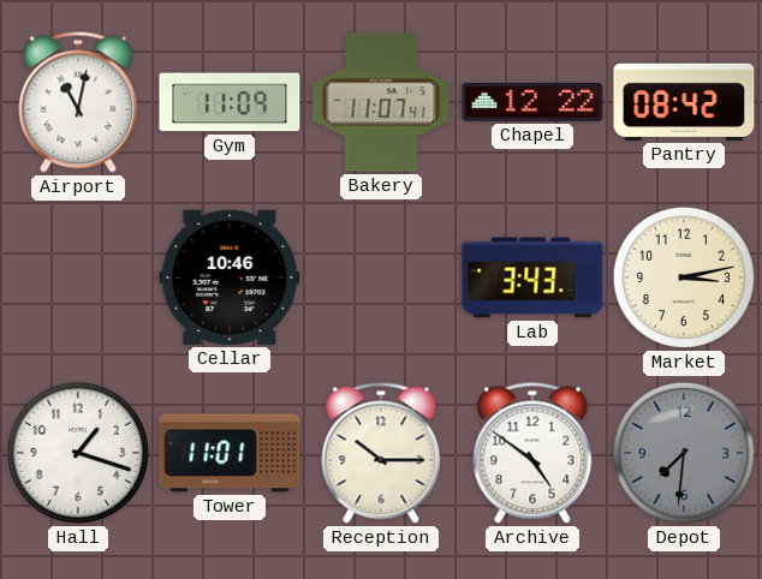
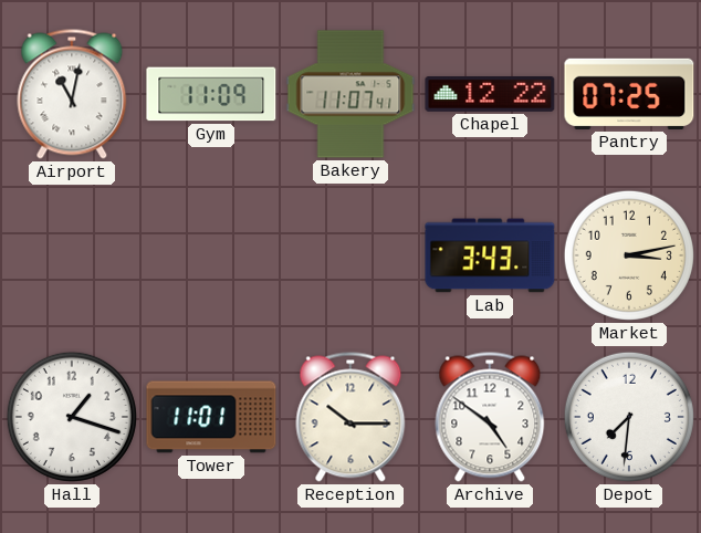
Pantry: 08:42 -> 07:25
Cellar: 10:46 -> none
Depot dial: grey -> white
